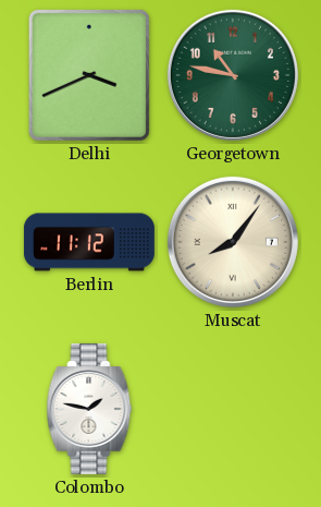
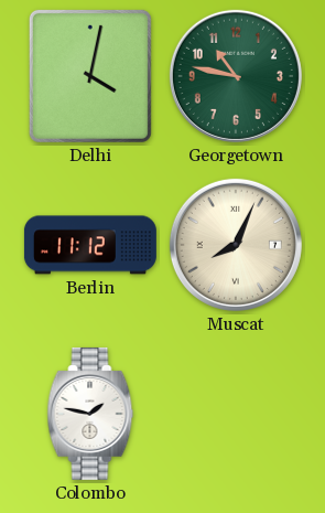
Delhi: 3:41 -> 4:02
Muscat: 8:06 -> 8:04
